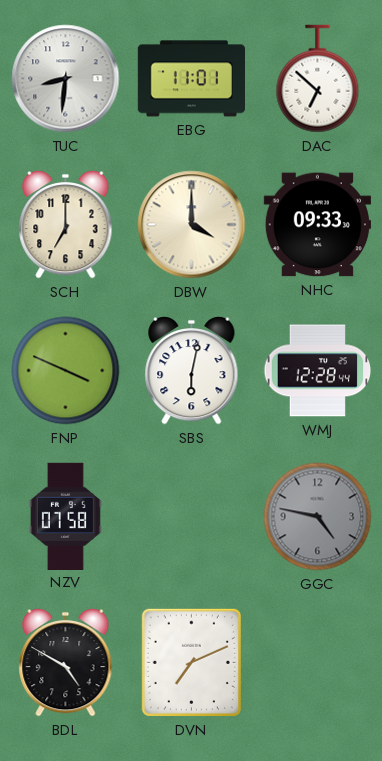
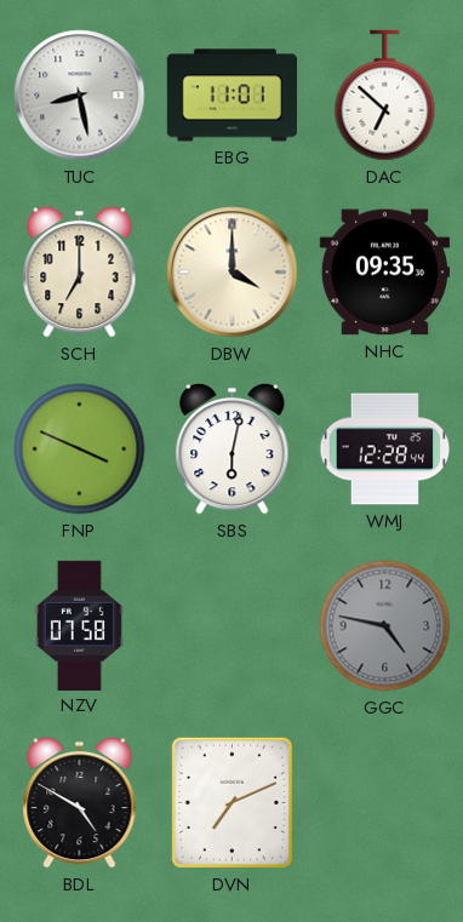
TUC: 8:31 -> 8:28
NHC: 09:33 -> 09:35
